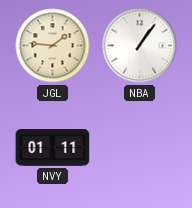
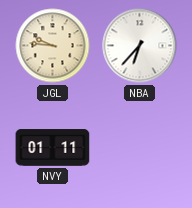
JGL: 1:46 -> 9:46
NBA: 1:06 -> 6:37
